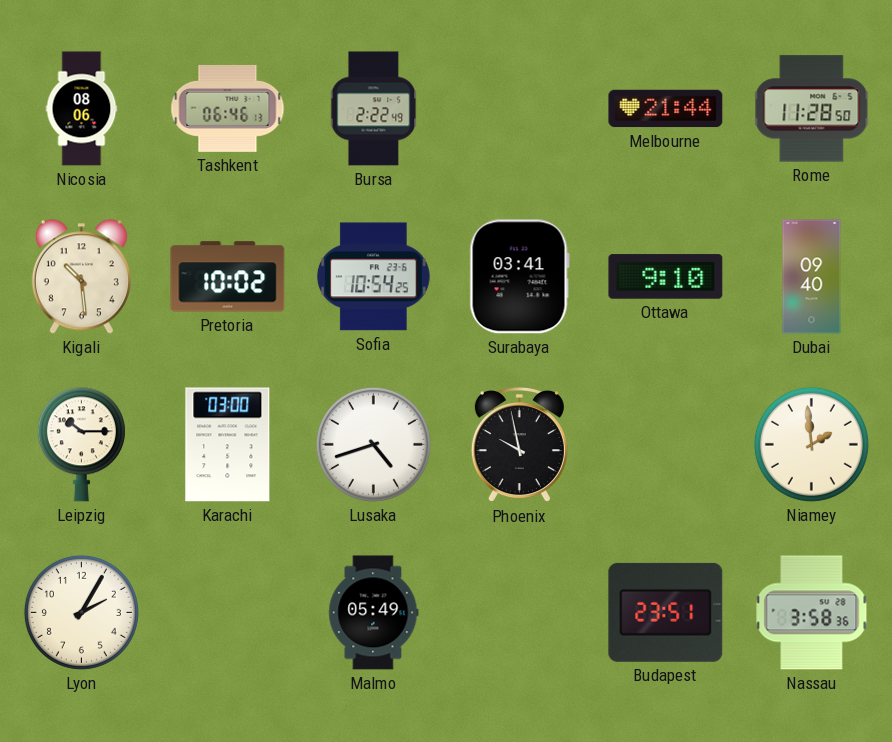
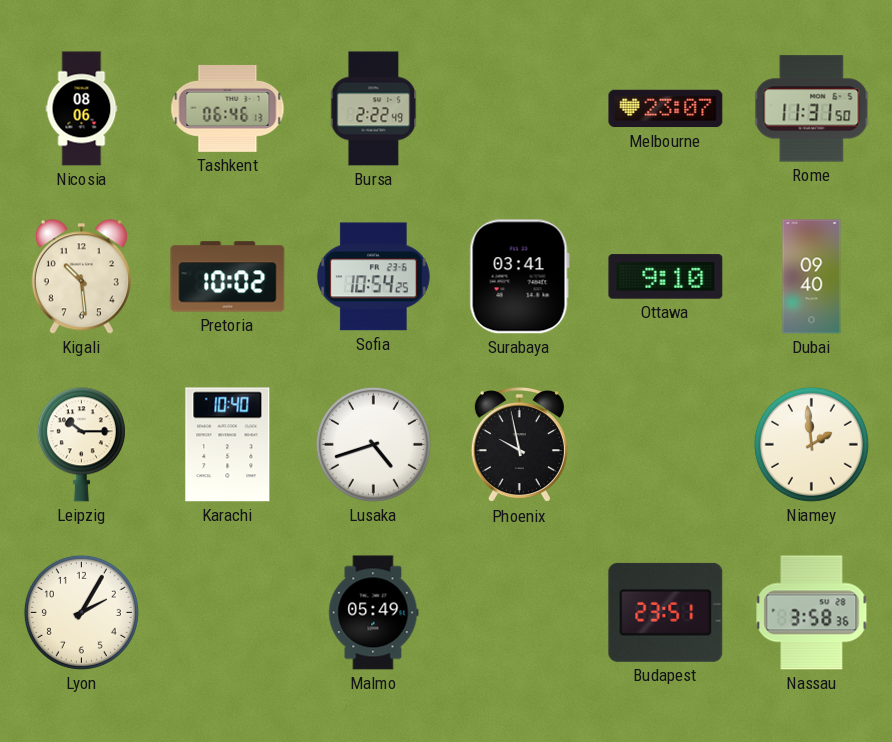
Melbourne: 21:44 -> 23:07
Rome: 11:28 -> 11:31
Karachi: 03:00 -> 10:40
